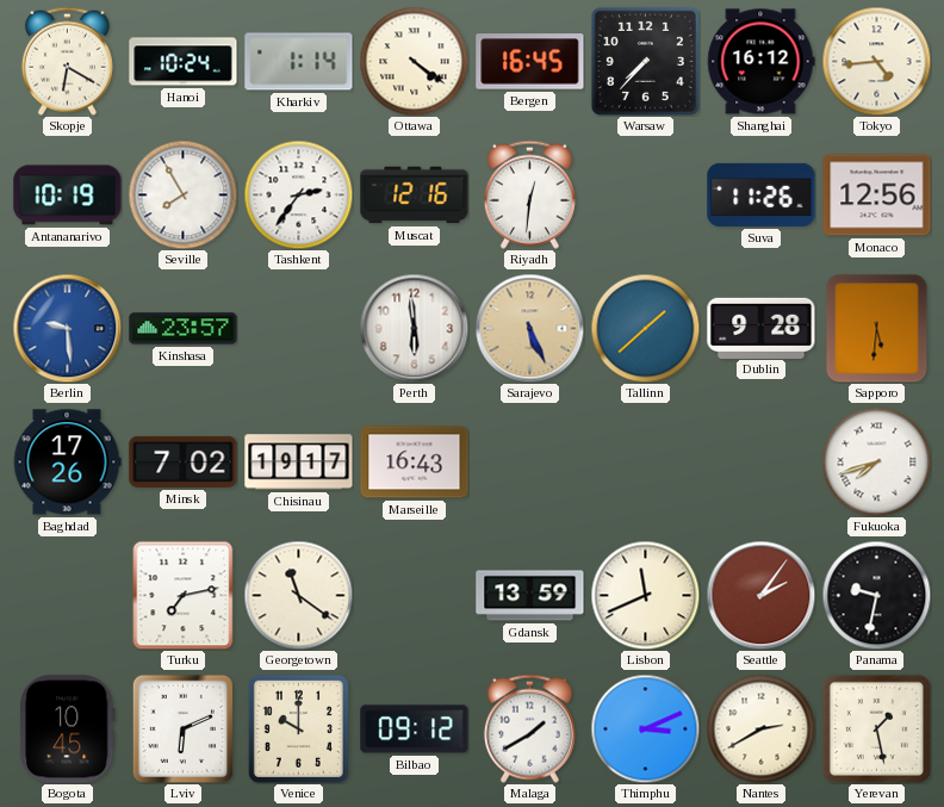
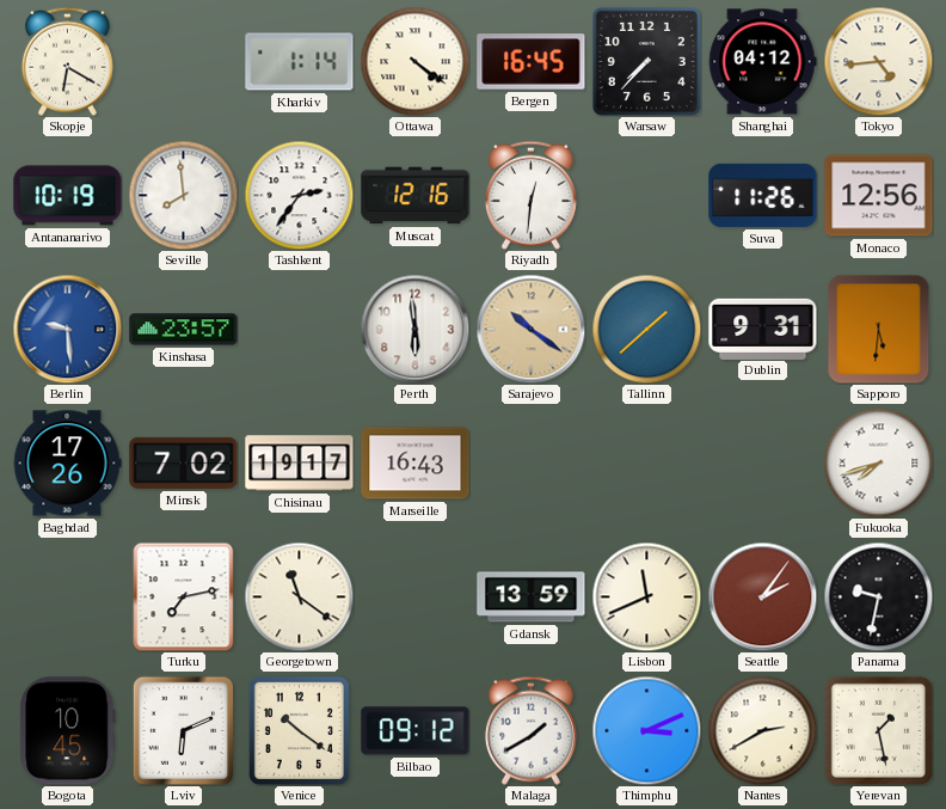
Hanoi: 10:24 -> none
Shanghai: 16:12 -> 04:12
Seville: 7:55 -> 7:59
Sarajevo: 5:26 -> 10:21
Dublin: 9:28 -> 9:31
Venice: 10:00 -> 10:21
